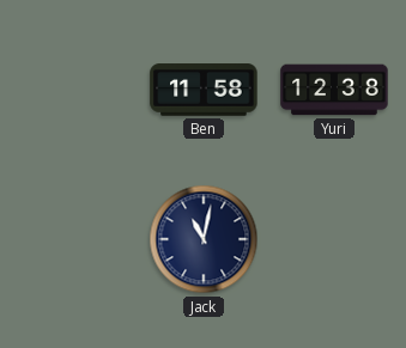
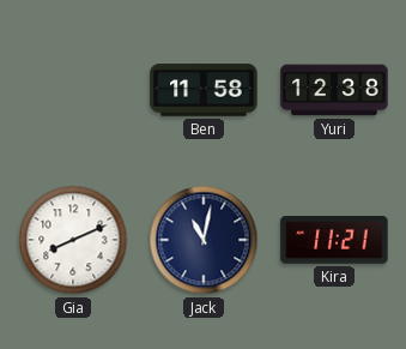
Gia: none -> 8:11
Kira: none -> 11:21
